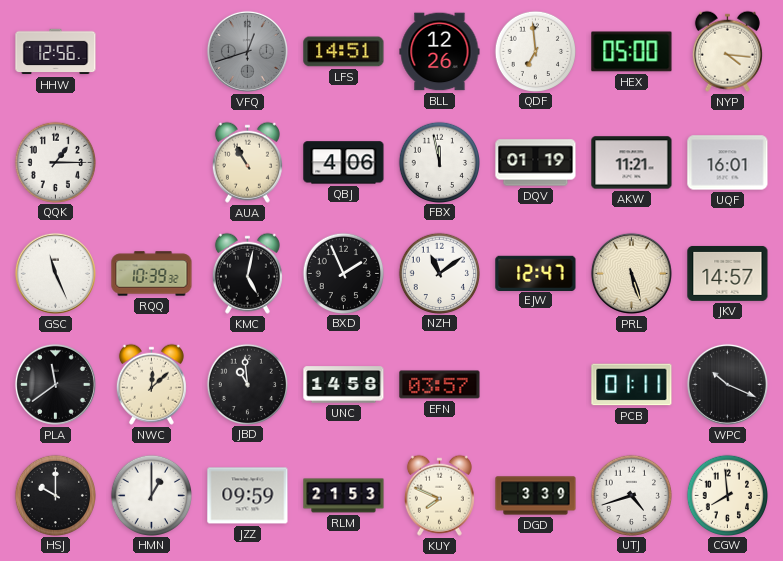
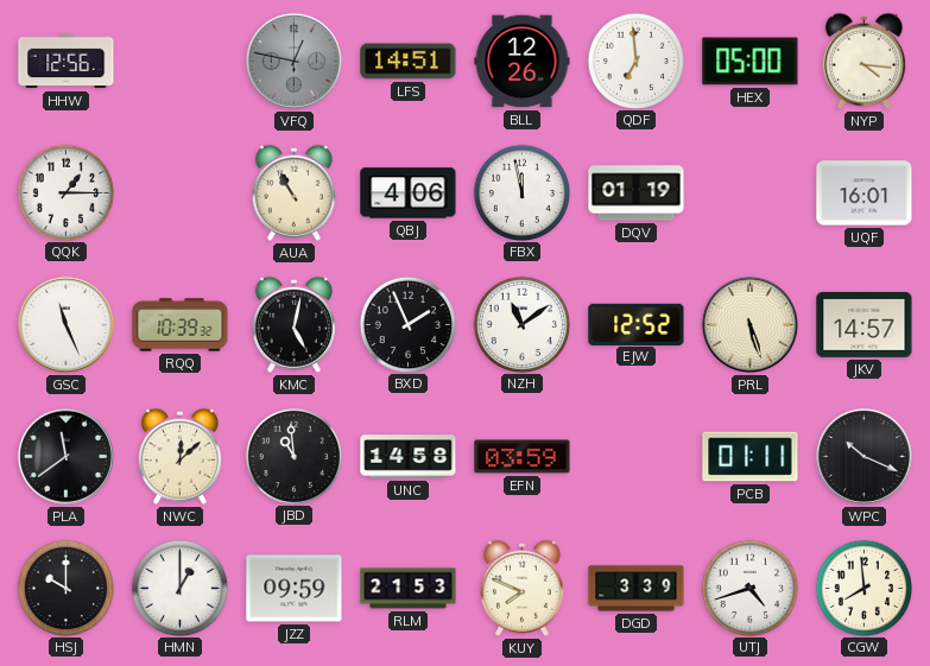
VFQ: 12:42 -> 12:47
AKW: 11:21 -> none
EJW: 12:47 -> 12:52
EFN: 03:57 -> 03:59
